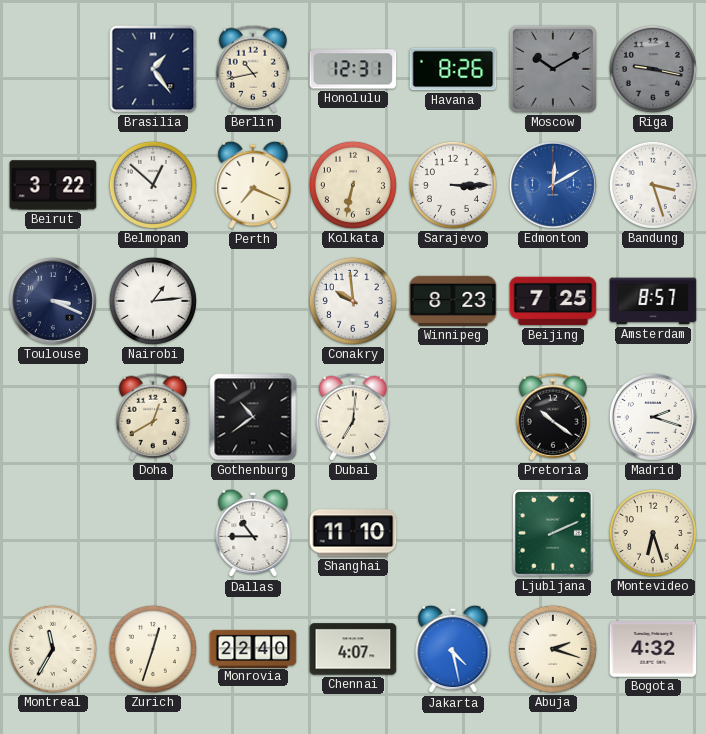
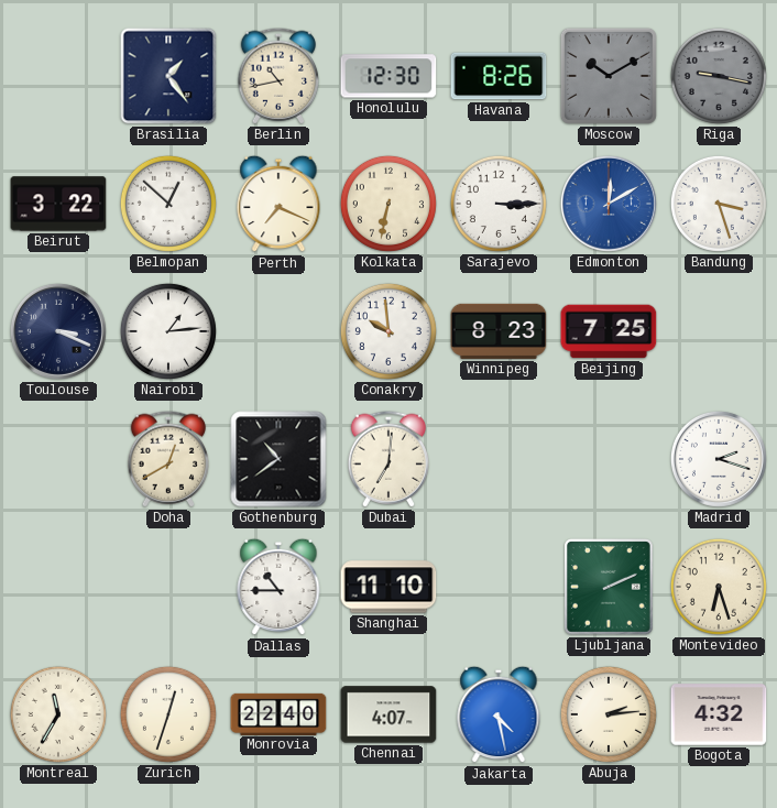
Honolulu: 12:31 -> 12:30
Amsterdam: 8:57 -> none
Pretoria: 10:21 -> none
Abuja: 2:18 -> 2:14
